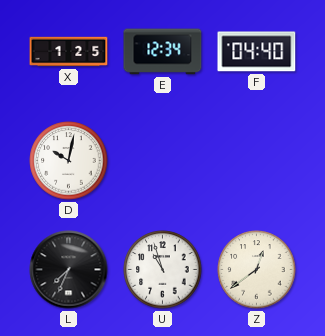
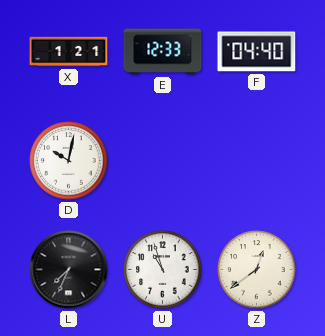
X: 1:25 -> 1:21
E: 12:34 -> 12:33
